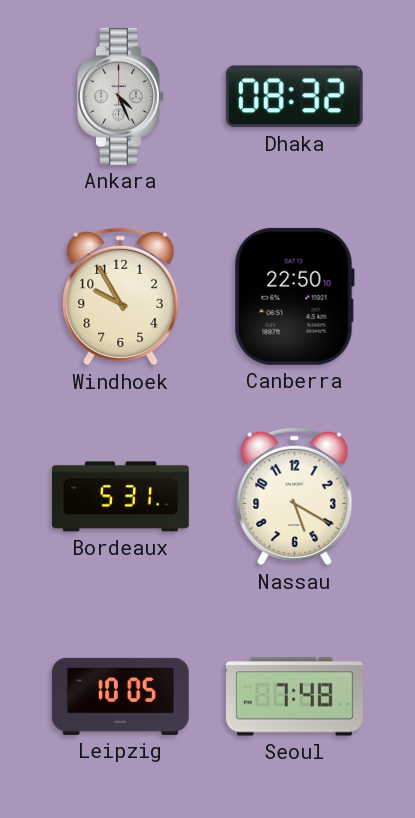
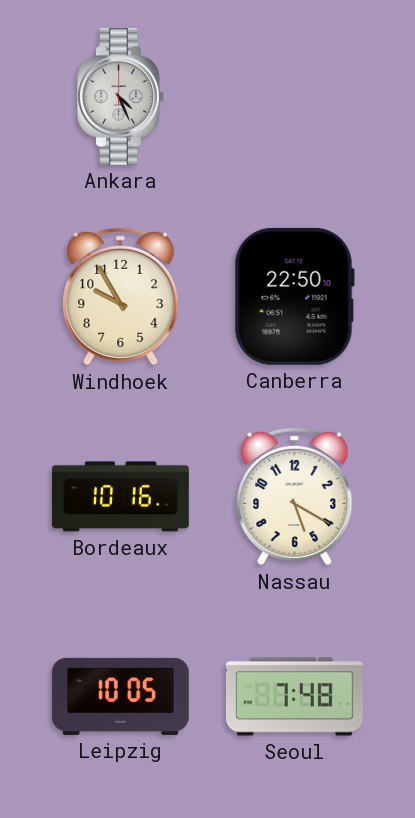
Dhaka: 08:32 -> none
Bordeaux: 5:31 -> 10:16
